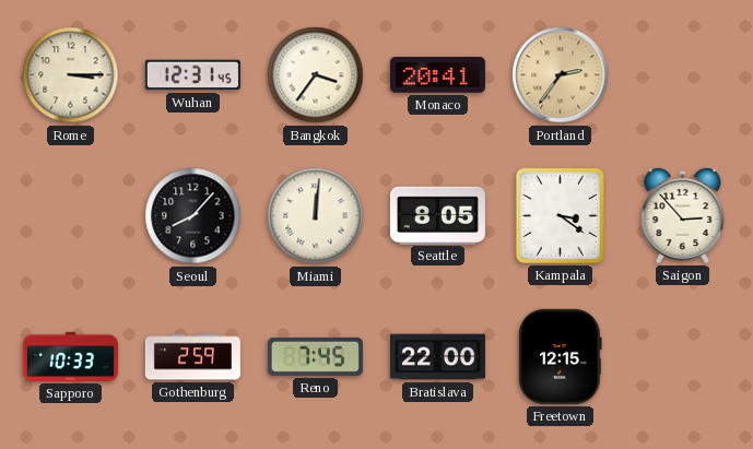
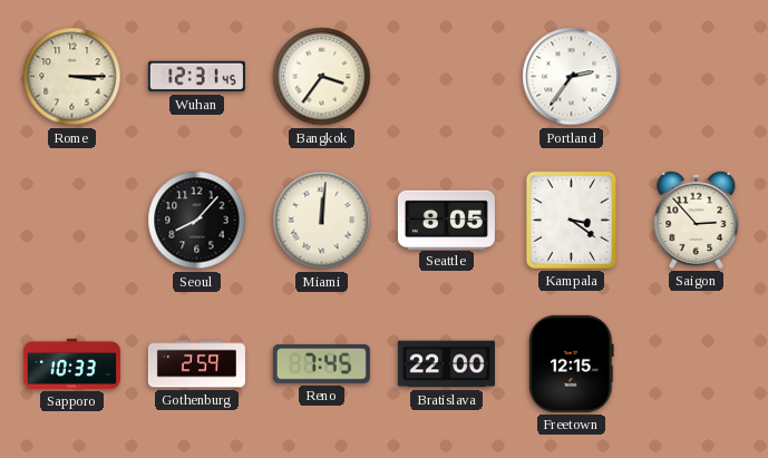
Monaco: 20:41 -> none
Portland dial: champagne -> white
